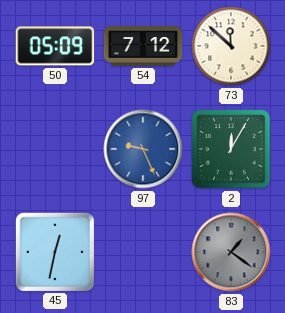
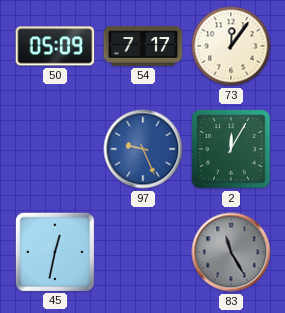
54: 7:12 -> 7:17
73: 11:52 -> 12:06
83: 1:21 -> 11:25
